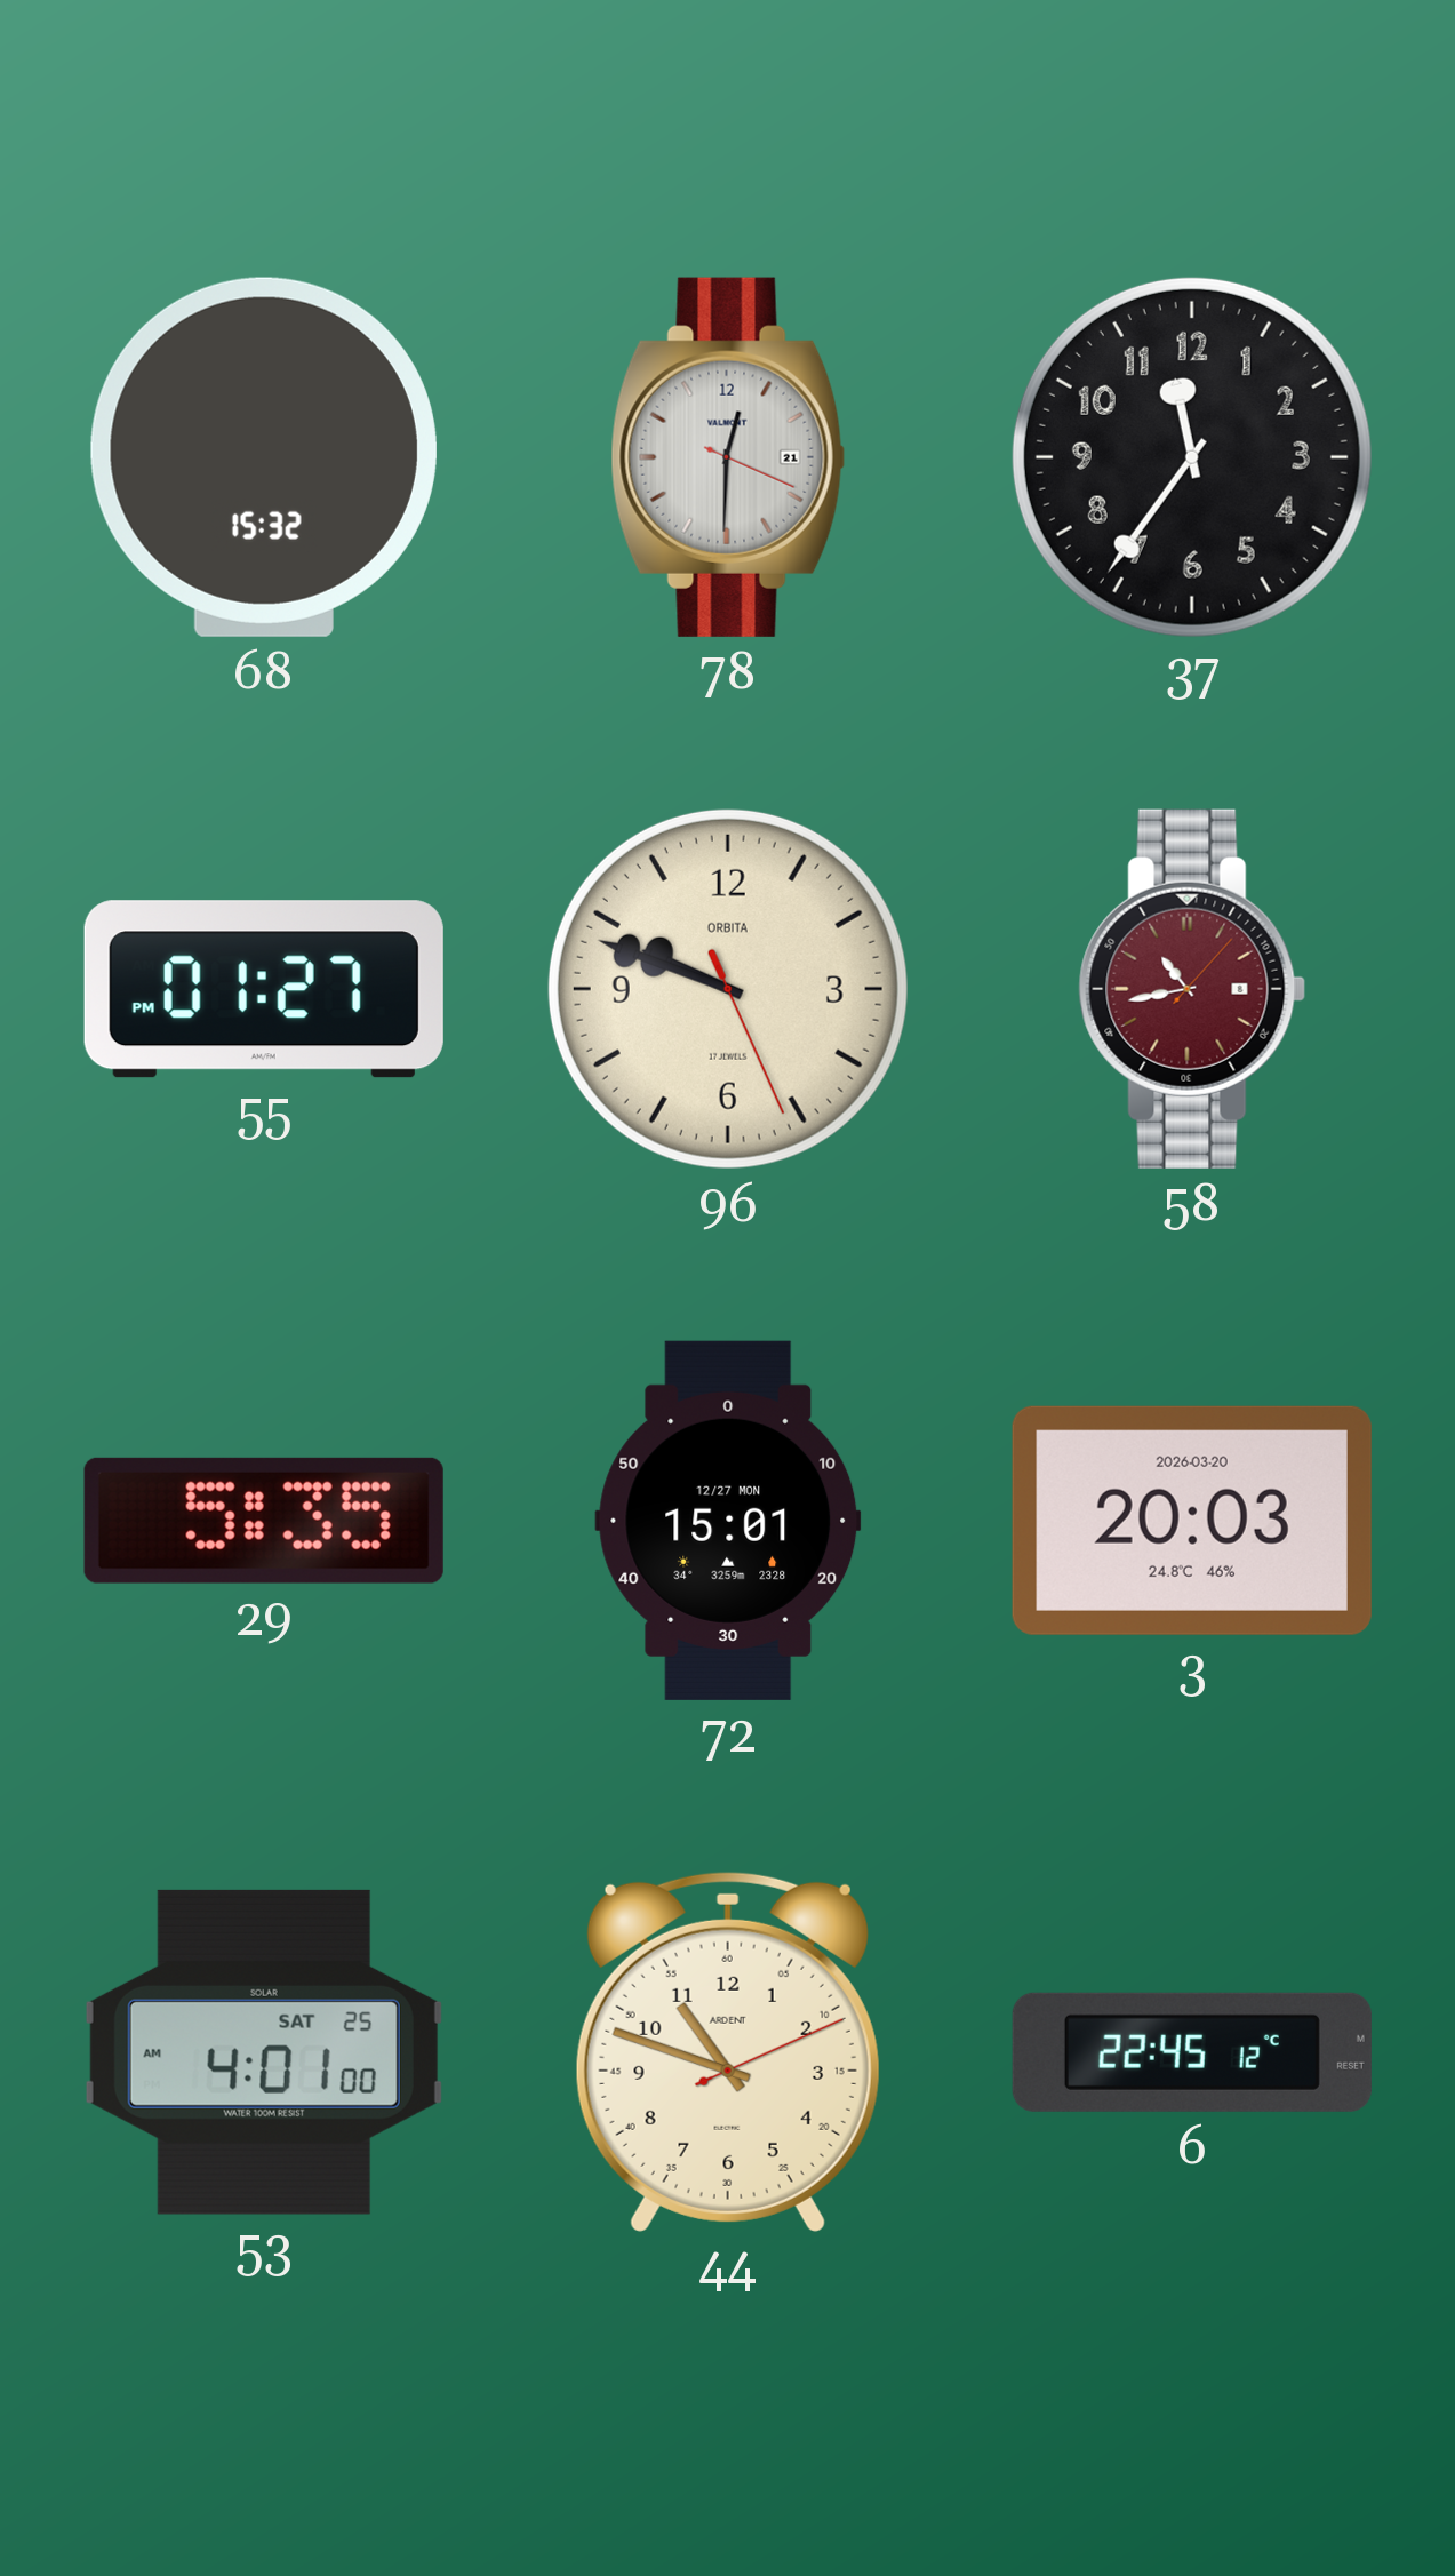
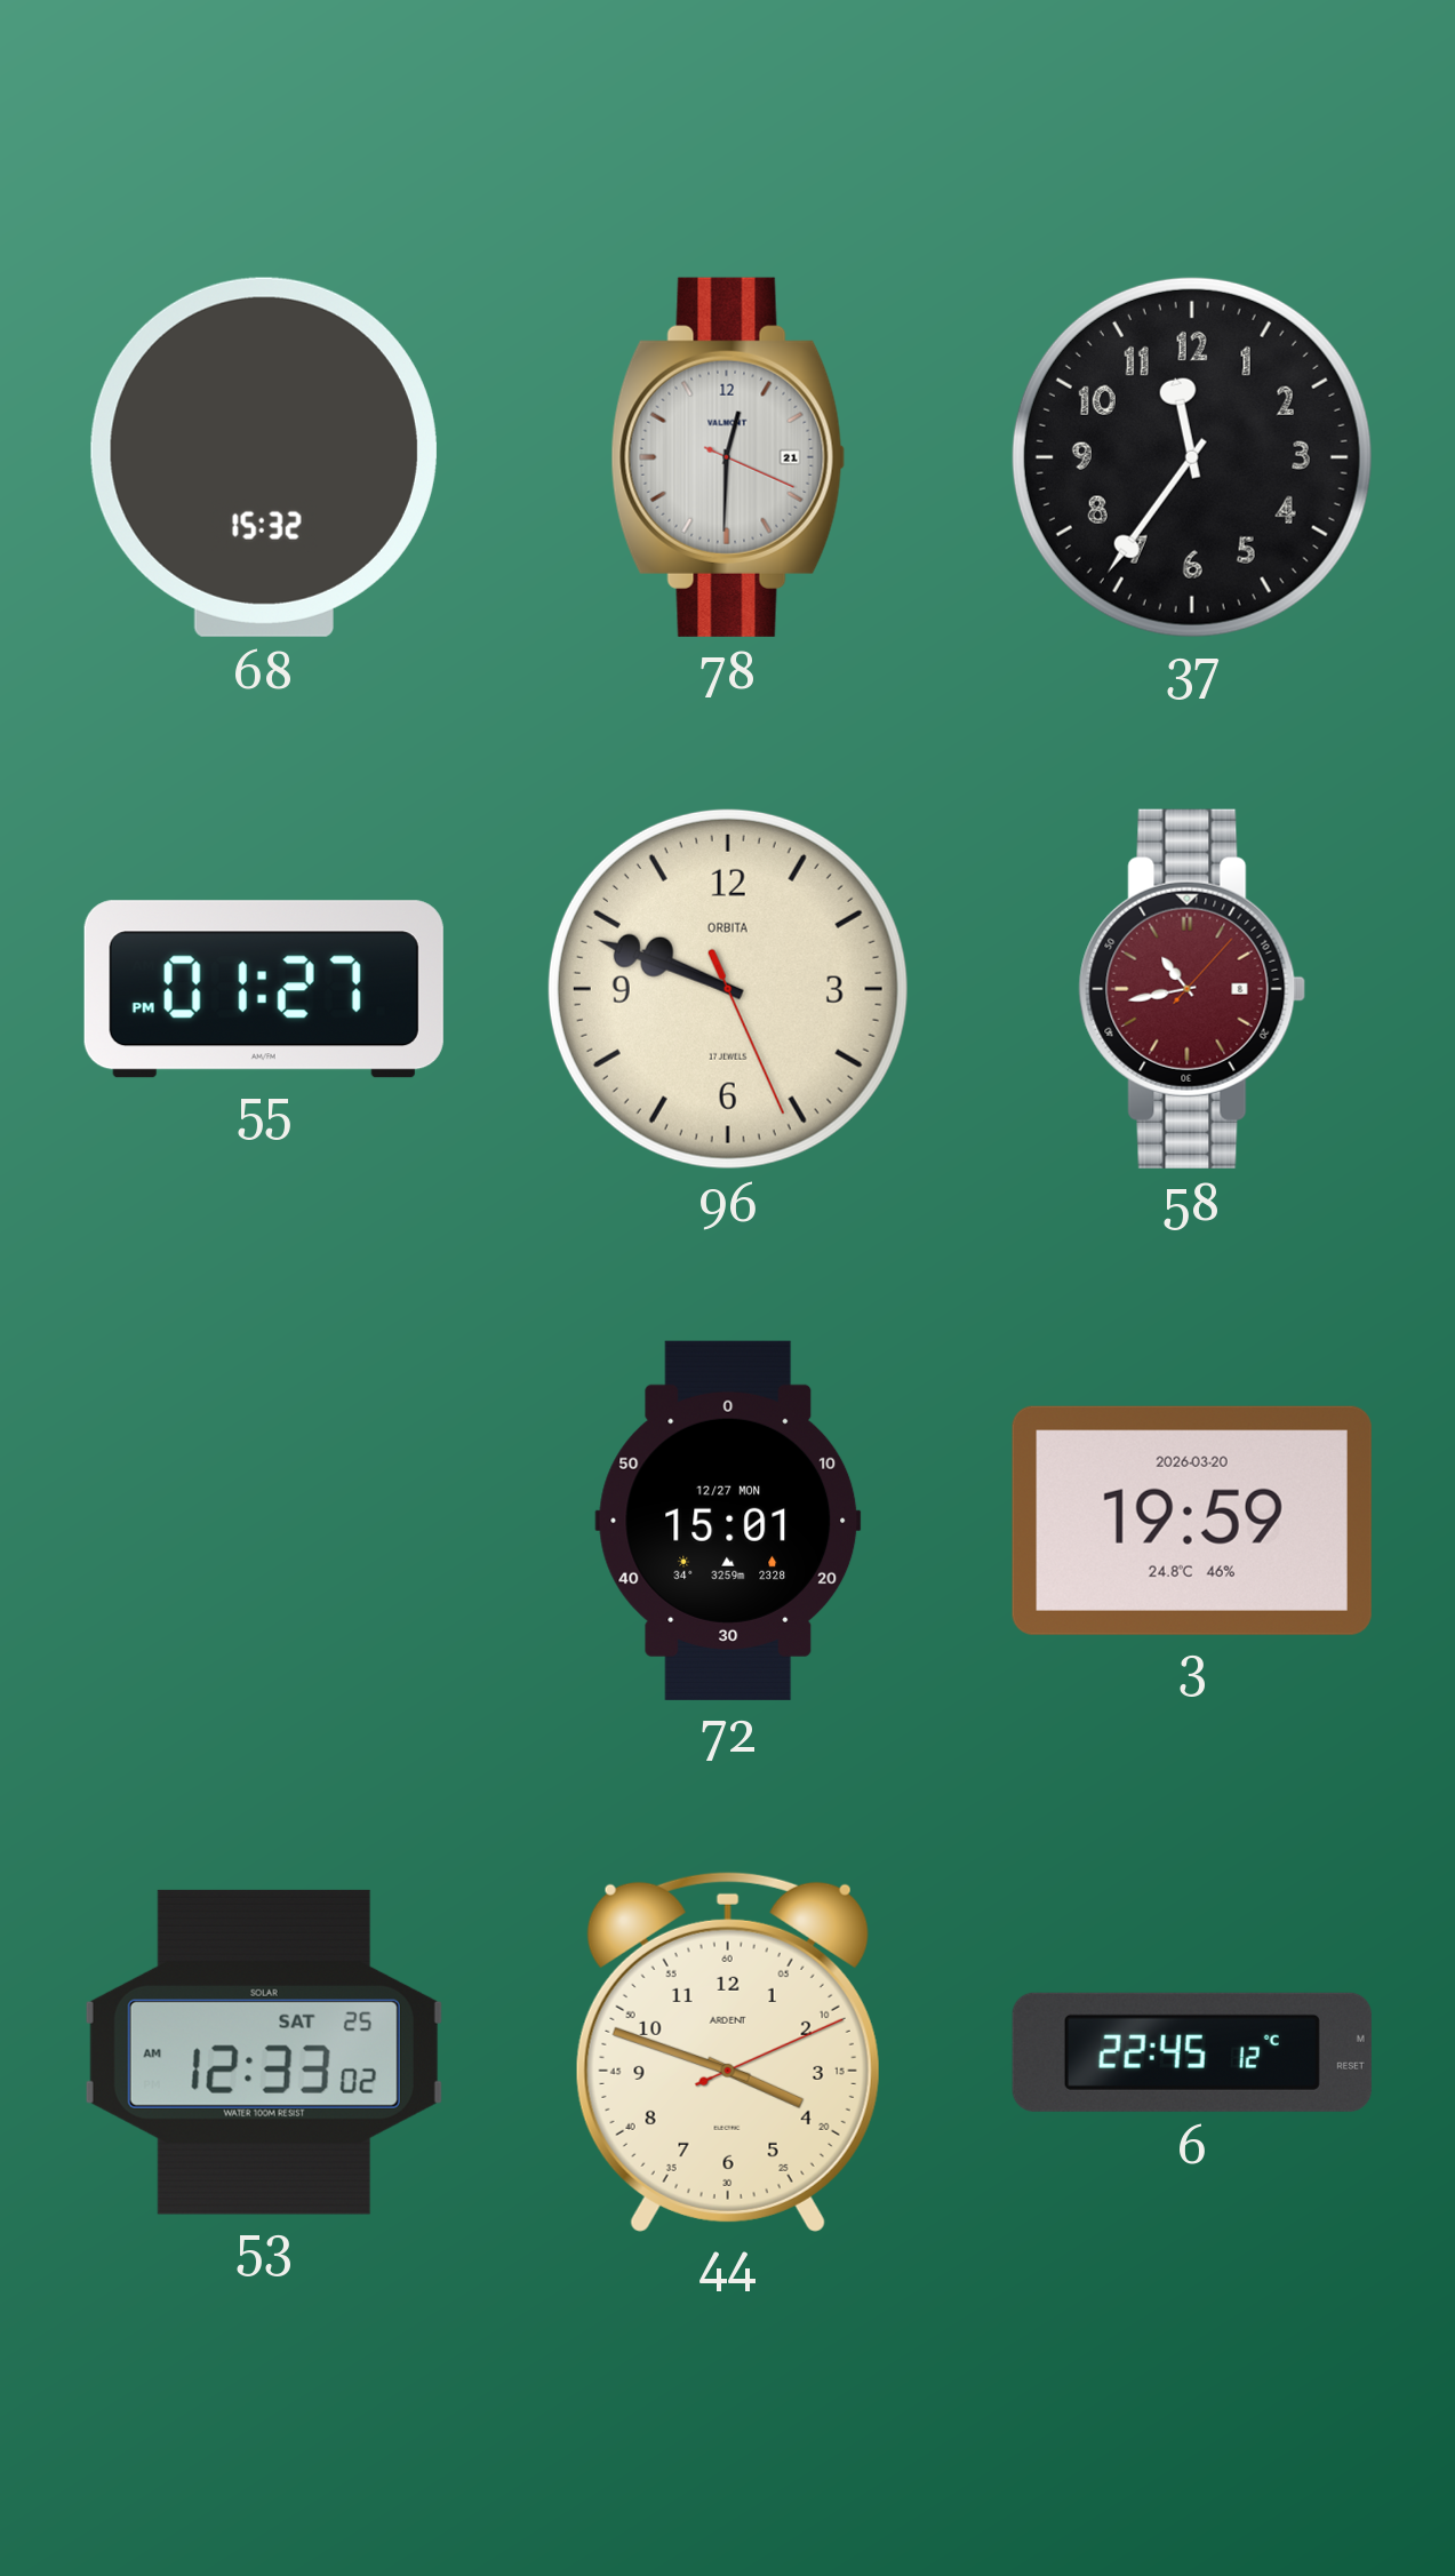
29: 5:35 -> none
3: 20:03 -> 19:59
53: 4:01 -> 12:33
44: 10:48 -> 3:48
